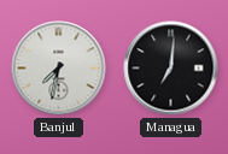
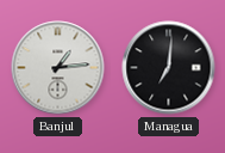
Banjul: 7:32 -> 1:14
